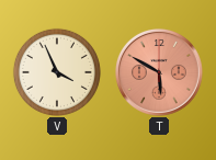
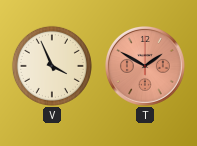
T: 5:50 -> 1:50
